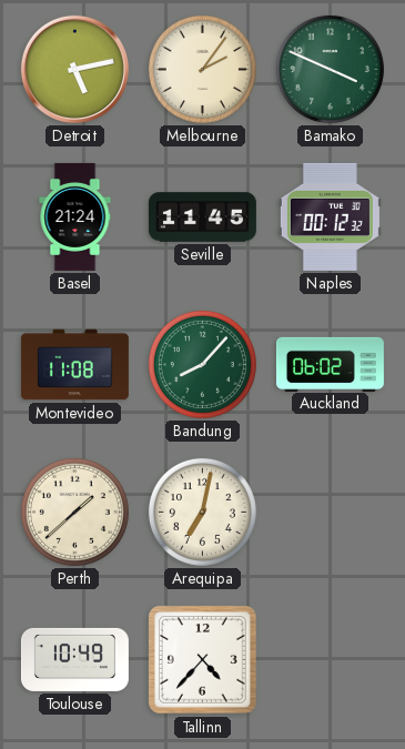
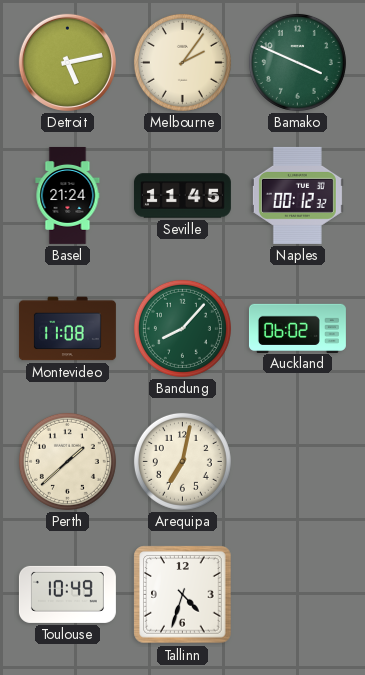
Tallinn: 4:37 -> 4:33
